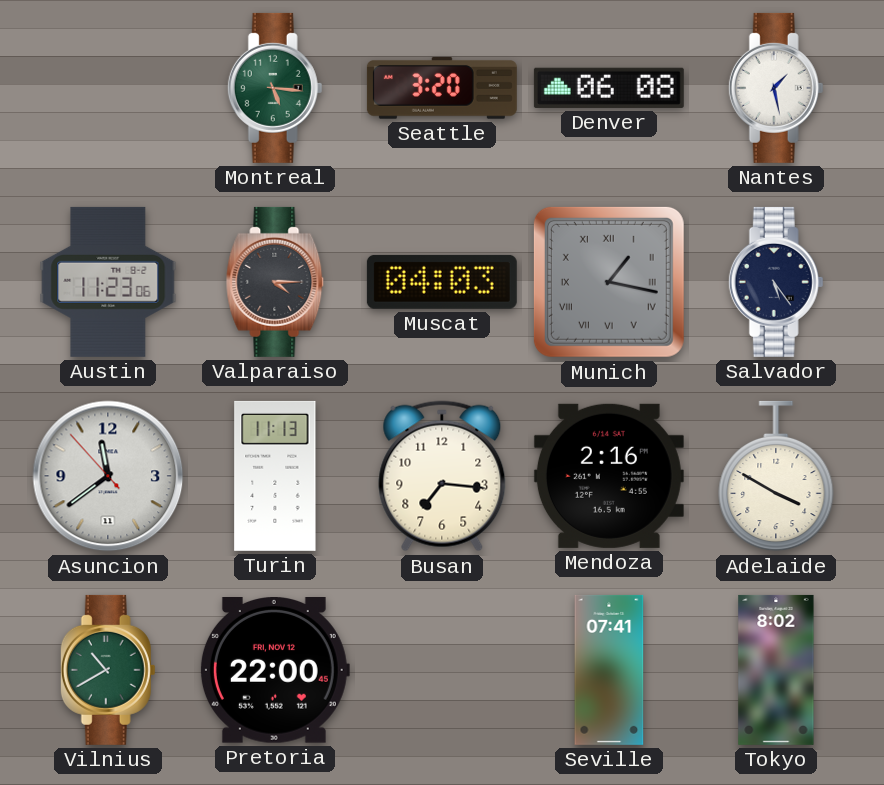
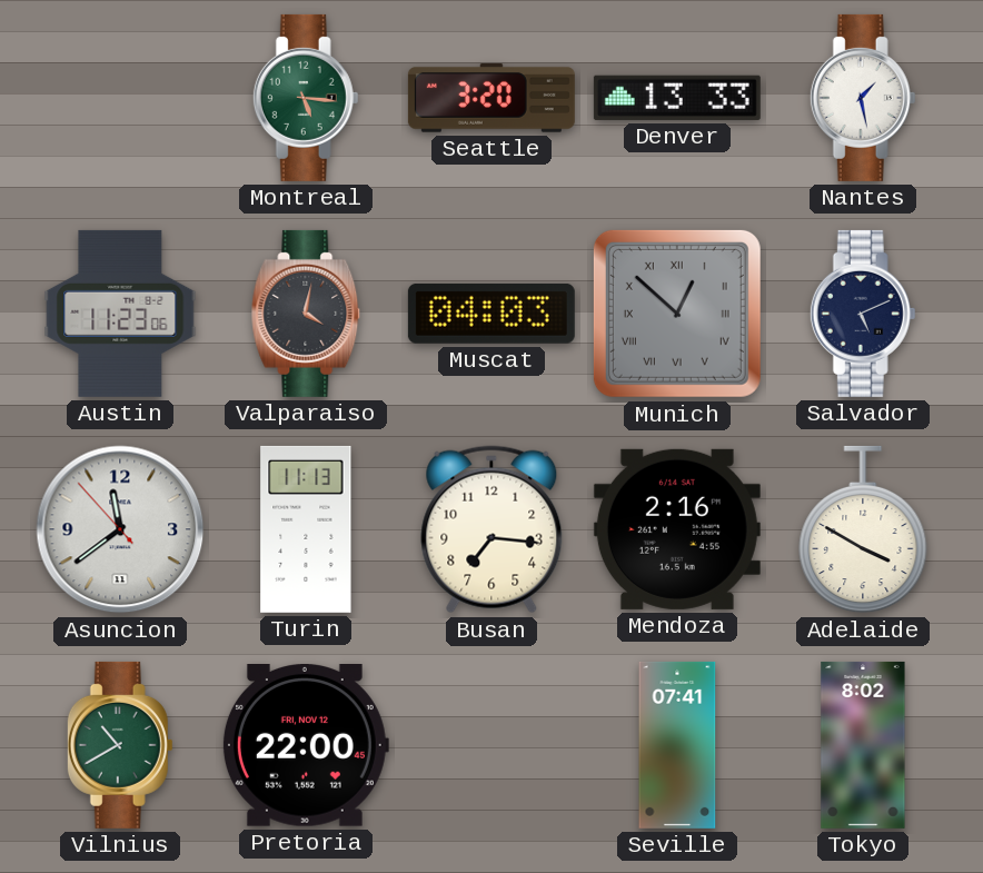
Denver: 06:08 -> 13:33
Valparaiso: 4:15 -> 4:02
Munich: 1:17 -> 12:52
Salvador: 5:24 -> 5:11
